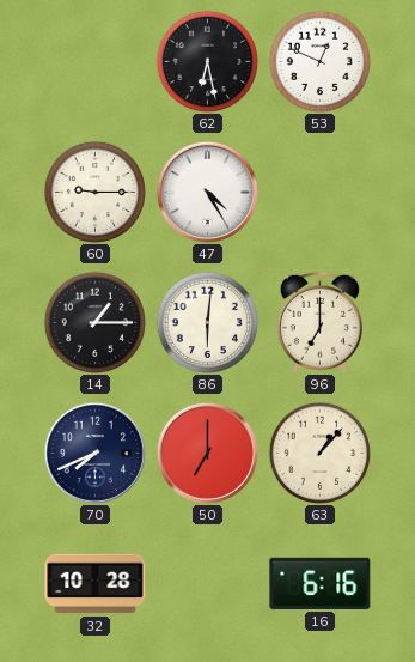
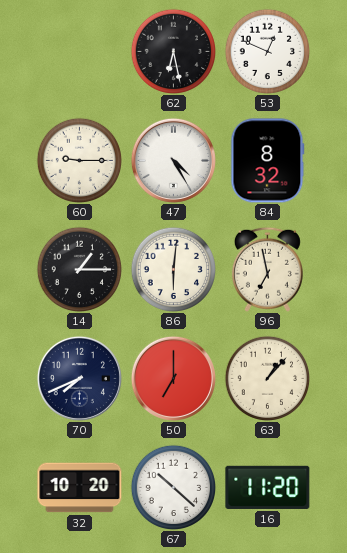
84: none -> 8:32
96: 7:00 -> 6:58
32: 10:28 -> 10:20
67: none -> 10:22
16: 6:16 -> 11:20
